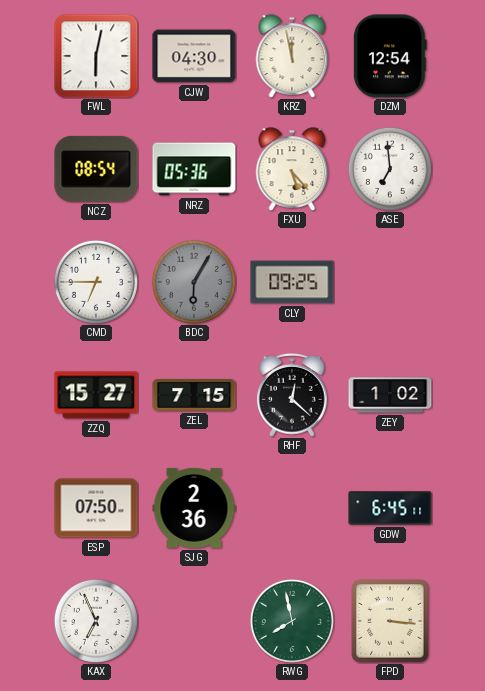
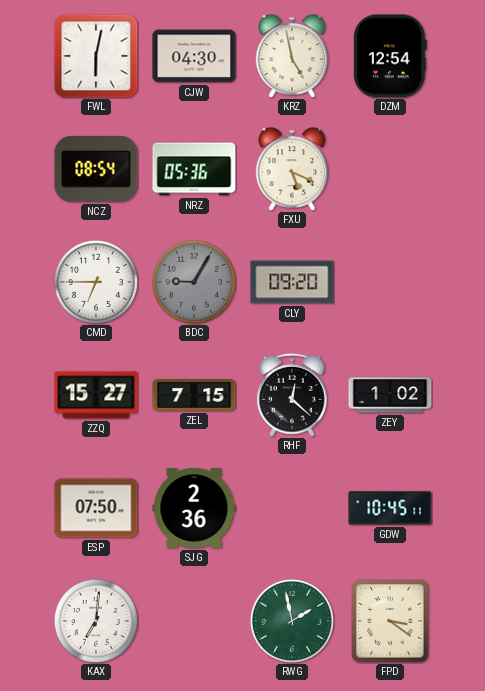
KRZ: 11:58 -> 4:58
FXU: 5:23 -> 5:19
ASE: 6:59 -> none
BDC: 6:05 -> 9:05
CLY: 09:25 -> 09:20
GDW: 6:45 -> 10:45
KAX: 6:56 -> 7:01
RWG: 7:58 -> 1:58
FPD: 3:16 -> 3:21
